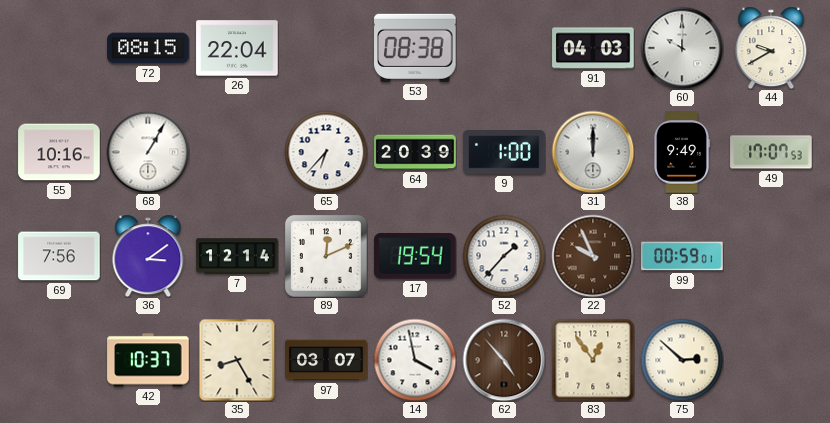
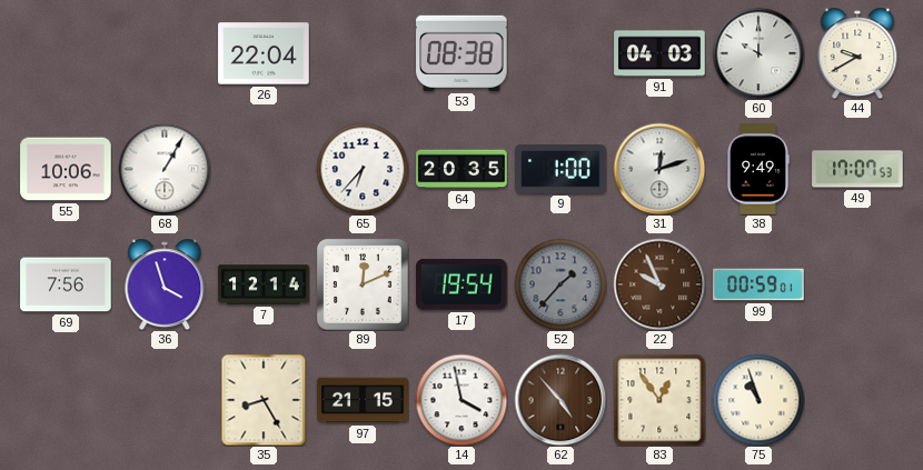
72: 08:15 -> none
55: 10:16 -> 10:06
64: 20:39 -> 20:35
31: 12:00 -> 12:12
36: 3:09 -> 3:57
52 dial: white -> grey
42: 10:37 -> none
97: 03:07 -> 21:15
75: 2:52 -> 10:57
